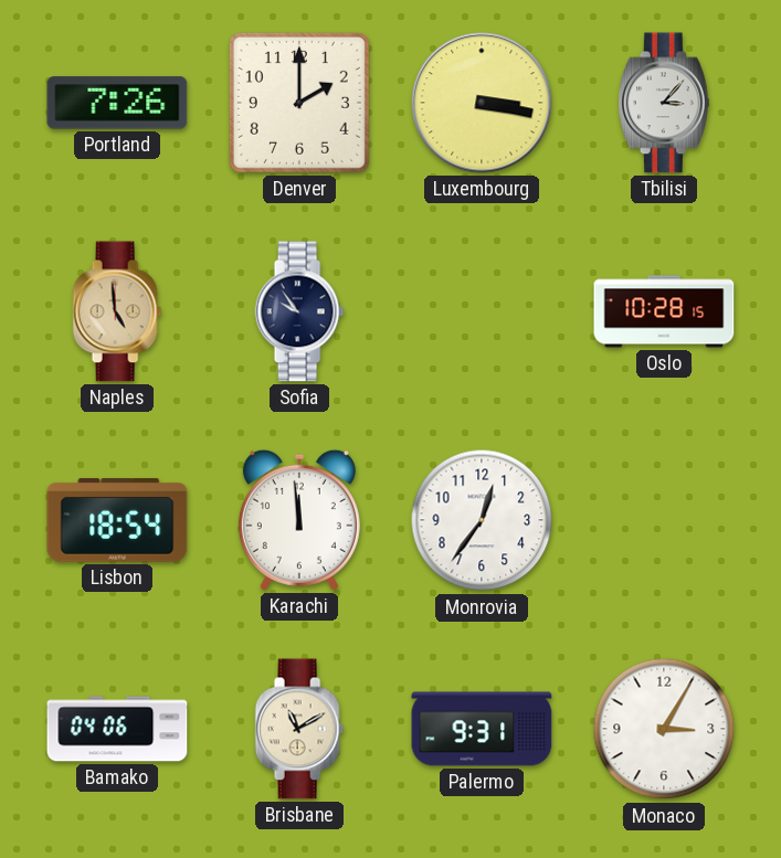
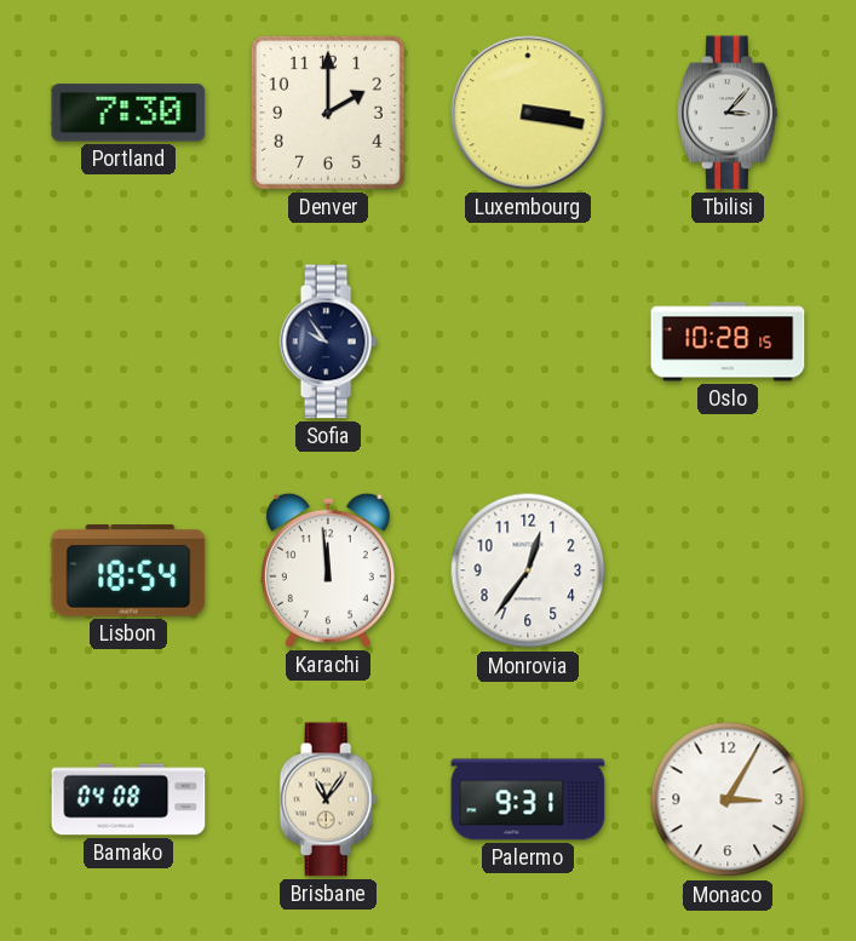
Portland: 7:26 -> 7:30
Naples: 4:59 -> none
Bamako: 04:06 -> 04:08
Brisbane: 11:10 -> 11:06
